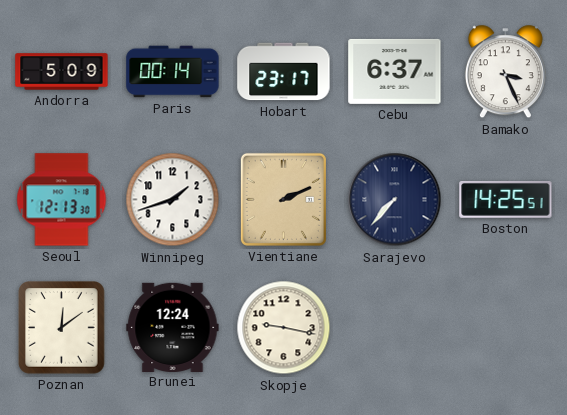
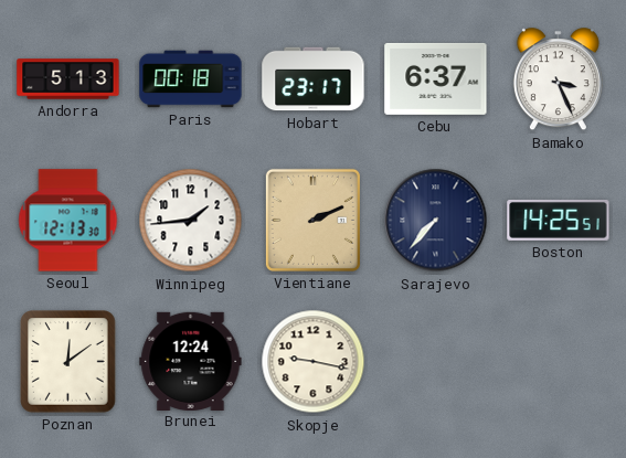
Andorra: 5:09 -> 5:13
Paris: 00:14 -> 00:18
Winnipeg: 1:42 -> 1:44
